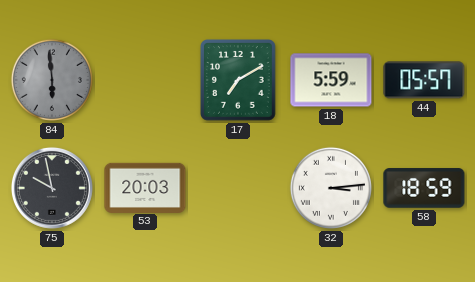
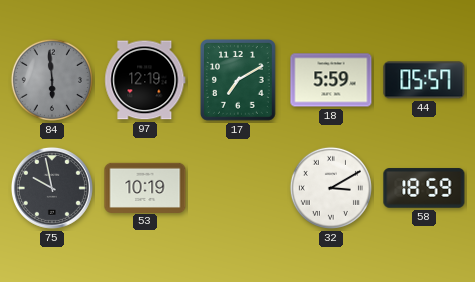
97: none -> 12:19
53: 20:03 -> 10:19
32: 3:14 -> 3:10
